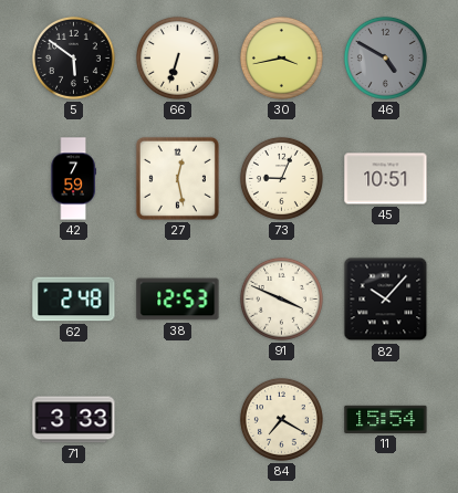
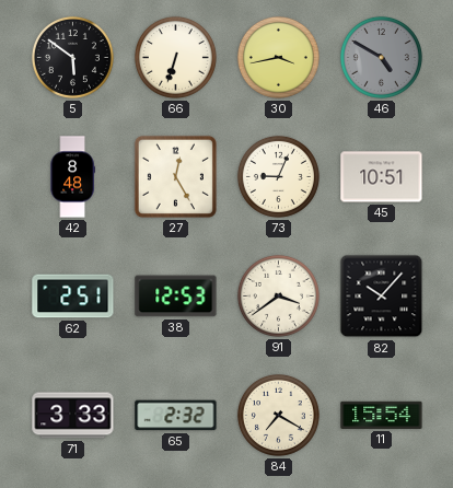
42: 7:59 -> 8:48
27: 12:28 -> 12:25
62: 2:48 -> 2:51
91: 3:49 -> 3:39
65: none -> 2:32
